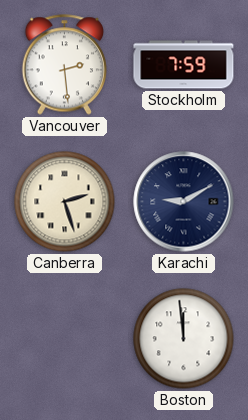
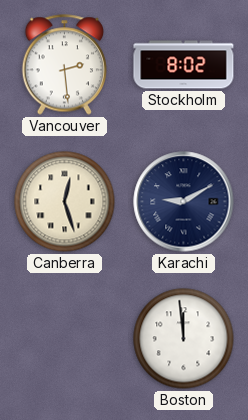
Stockholm: 7:59 -> 8:02
Canberra: 2:27 -> 12:27
